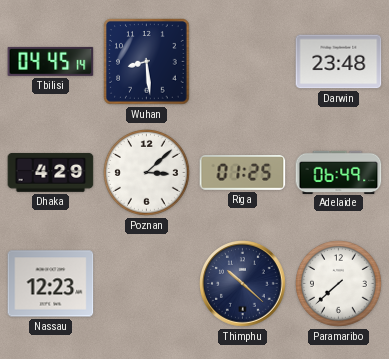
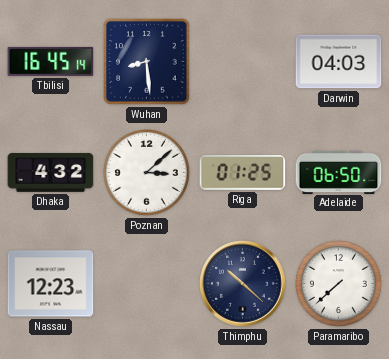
Tbilisi: 04:45 -> 16:45
Darwin: 23:48 -> 04:03
Dhaka: 4:29 -> 4:32
Adelaide: 06:49 -> 06:50
